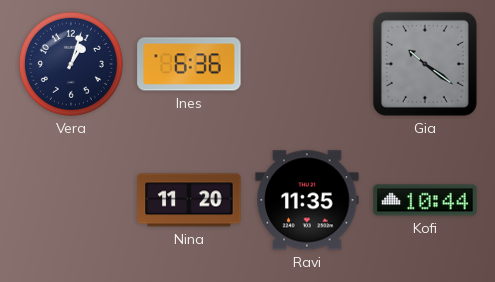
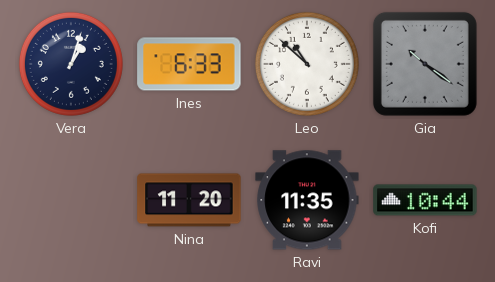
Ines: 6:36 -> 6:33
Leo: none -> 10:52
